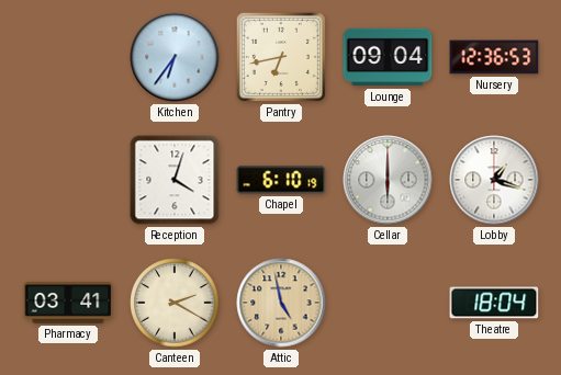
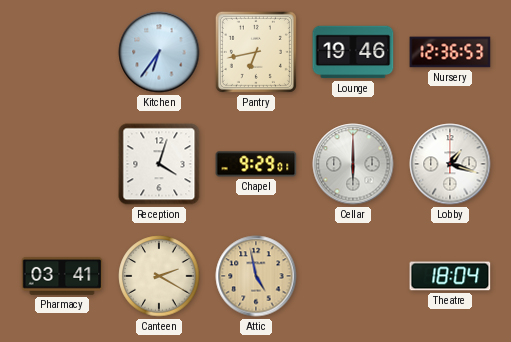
Lounge: 09:04 -> 19:46
Chapel: 6:10 -> 9:29
